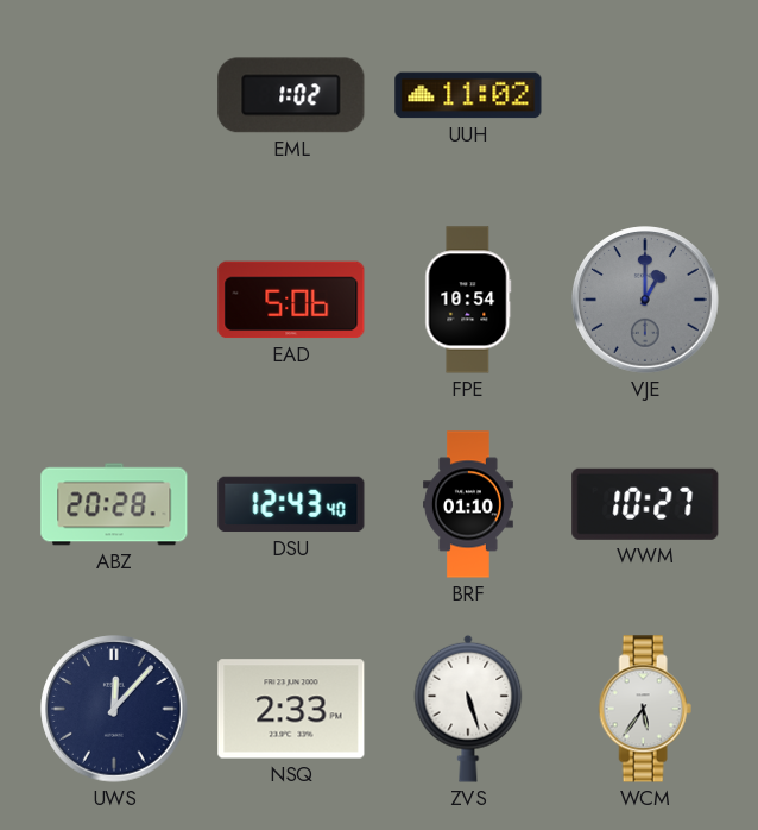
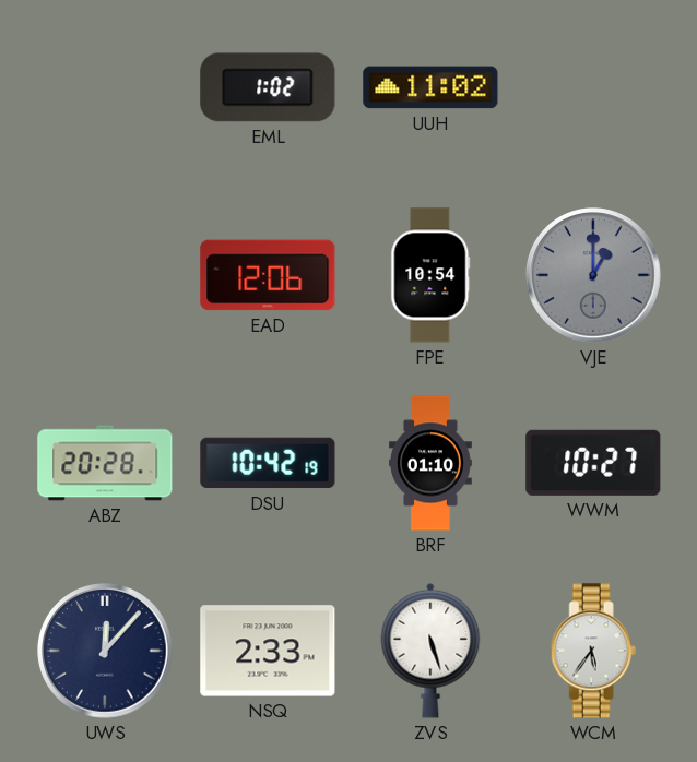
EAD: 5:06 -> 12:06
DSU: 12:43 -> 10:42
